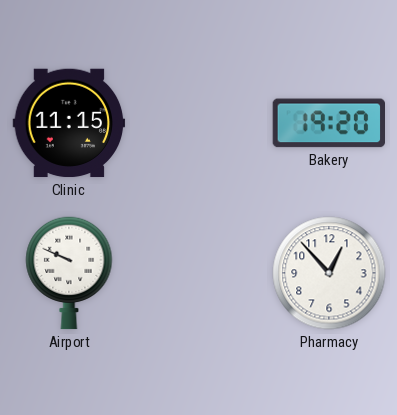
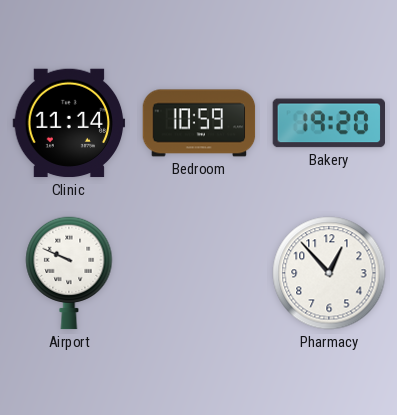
Clinic: 11:15 -> 11:14
Bedroom: none -> 10:59
